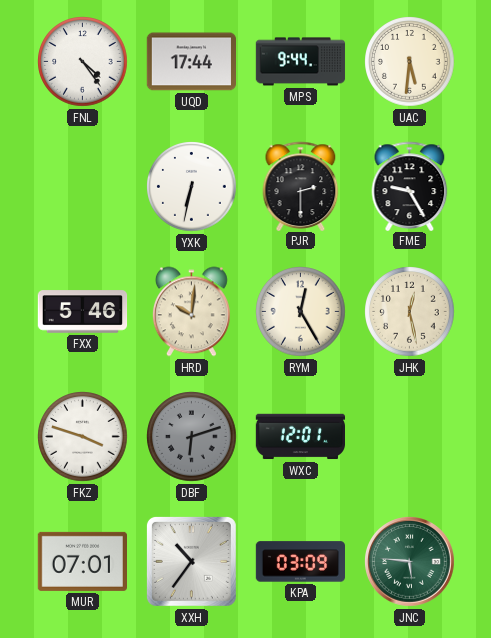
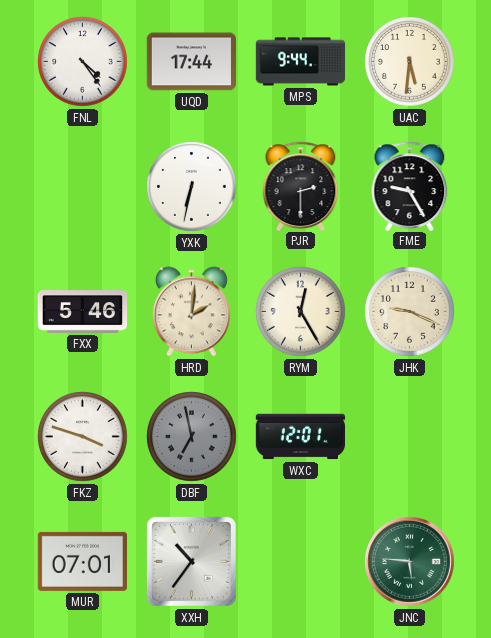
HRD: 10:01 -> 2:01
JHK: 12:28 -> 9:19
DBF: 6:12 -> 6:58
KPA: 03:09 -> none
